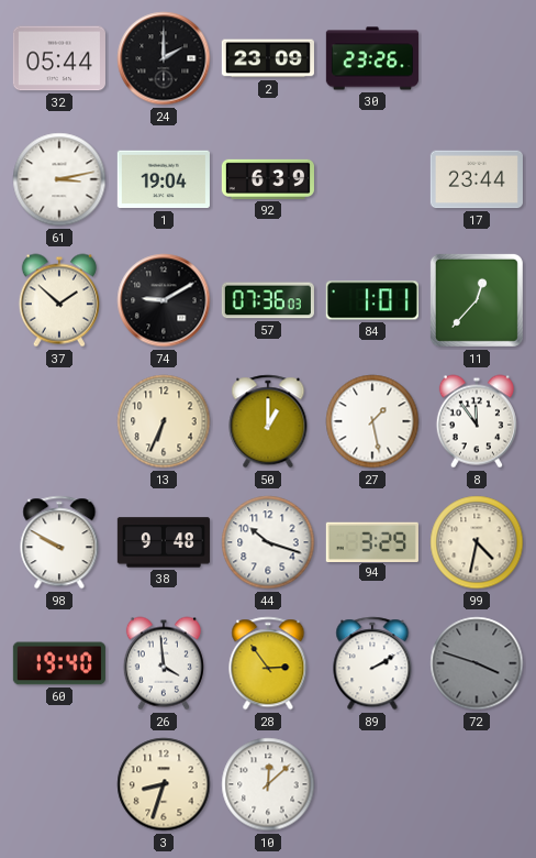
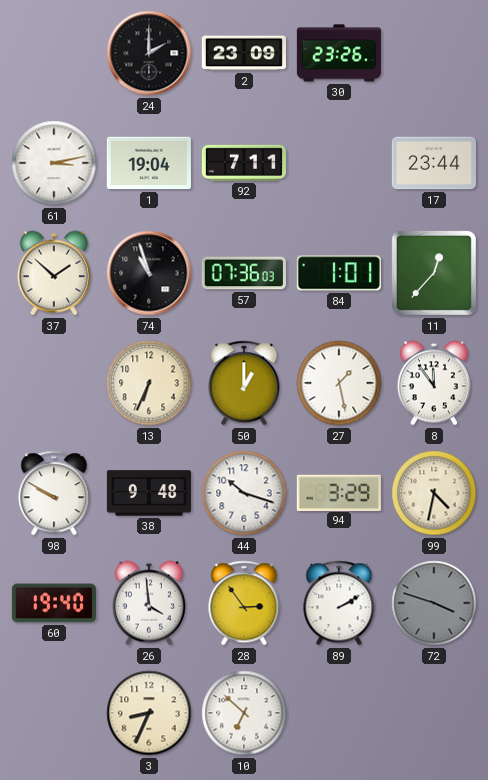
32: 05:44 -> none
92: 6:39 -> 7:11
74: 9:10 -> 10:57
3: 8:33 -> 8:34
10: 12:08 -> 6:52
